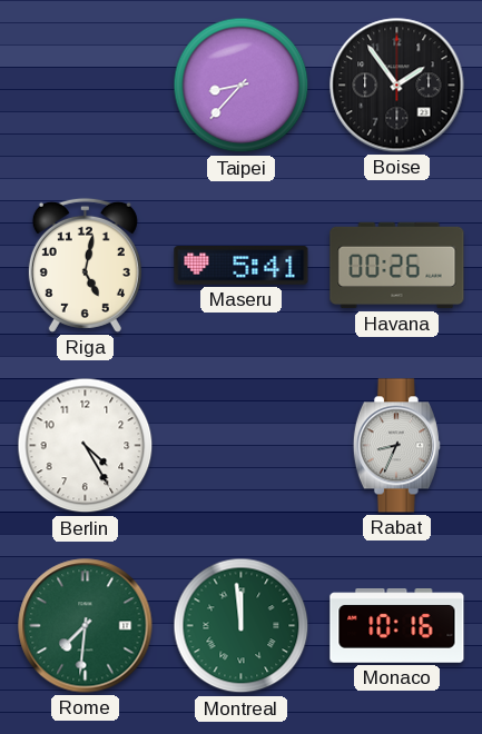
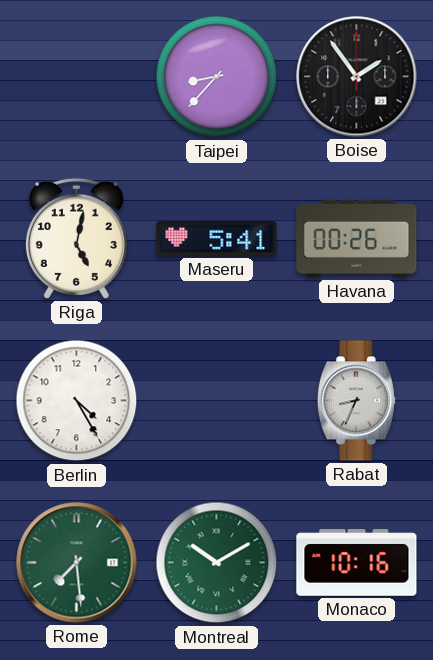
Rome: 7:31 -> 7:29
Montreal: 11:59 -> 10:10
